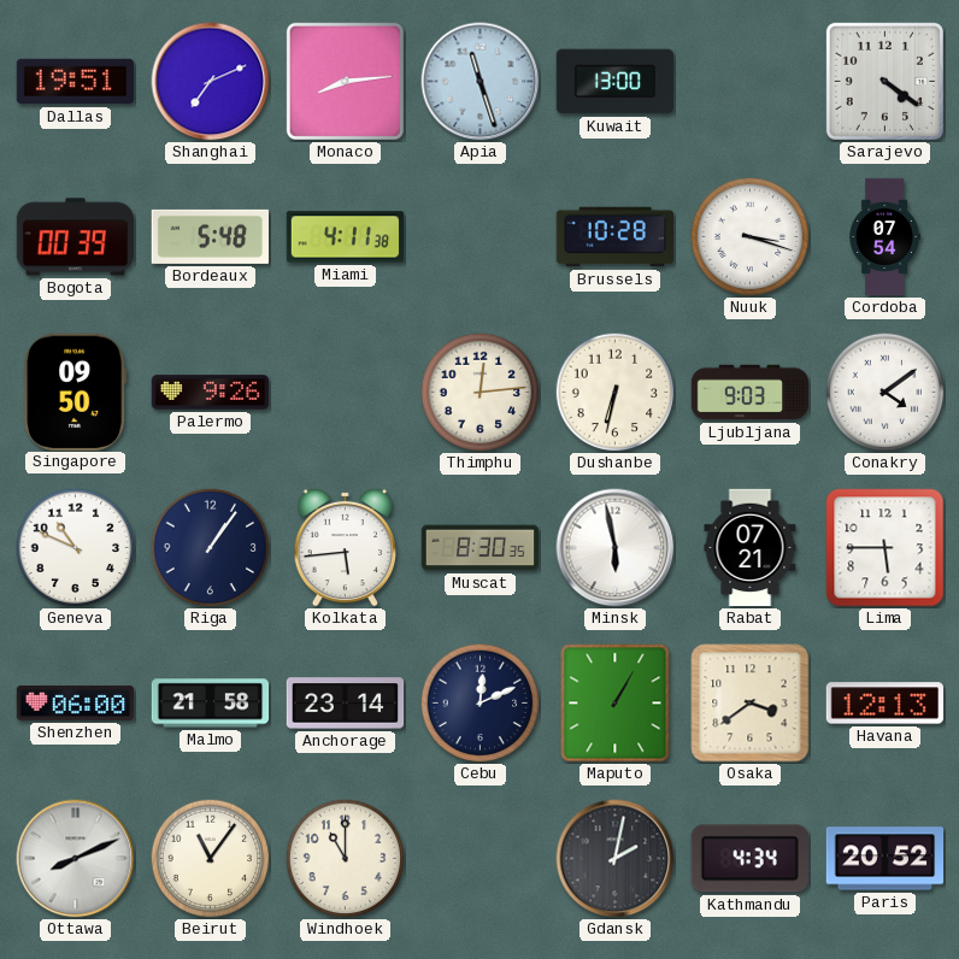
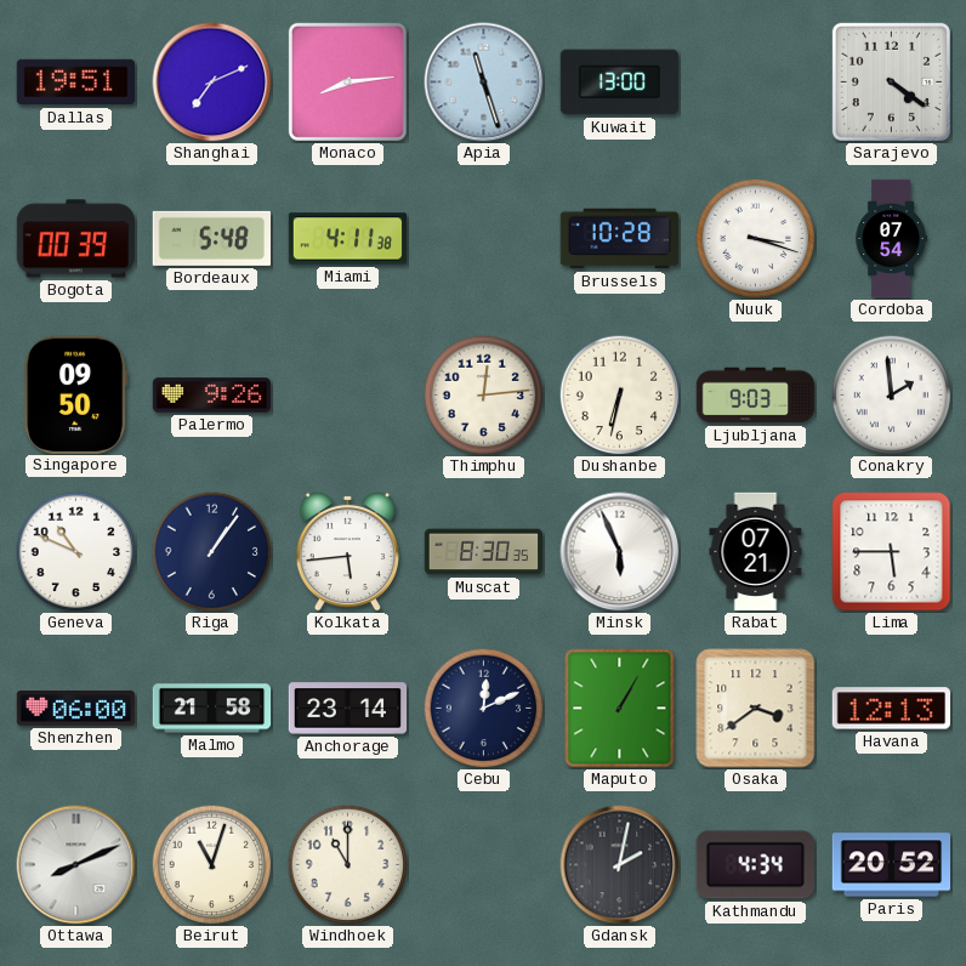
Conakry: 4:09 -> 1:59
Minsk: 5:58 -> 5:56
Beirut: 11:06 -> 11:03
